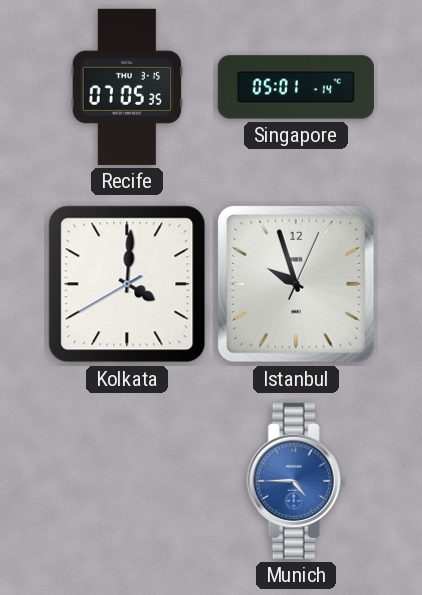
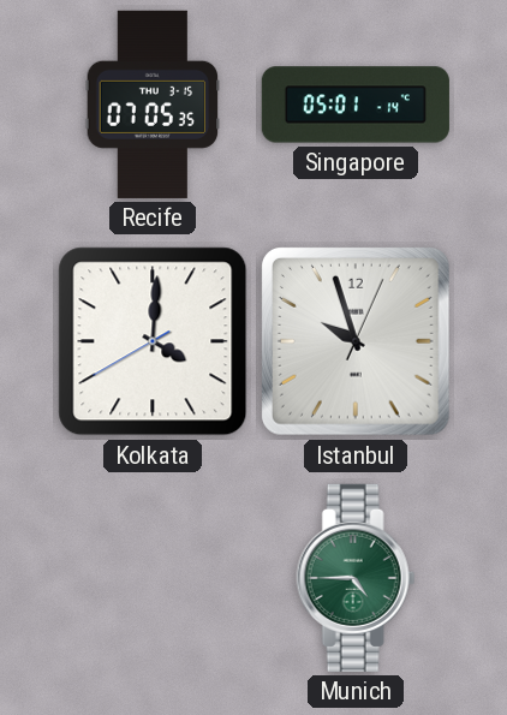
Munich dial: blue -> green
